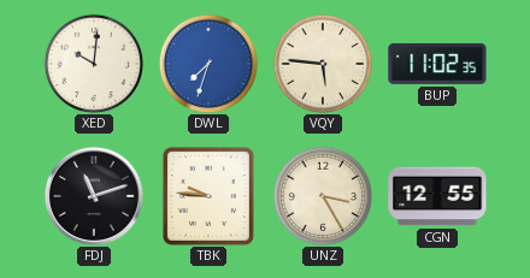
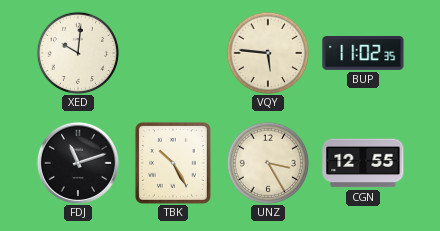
DWL: 7:33 -> none
TBK: 9:46 -> 10:25
